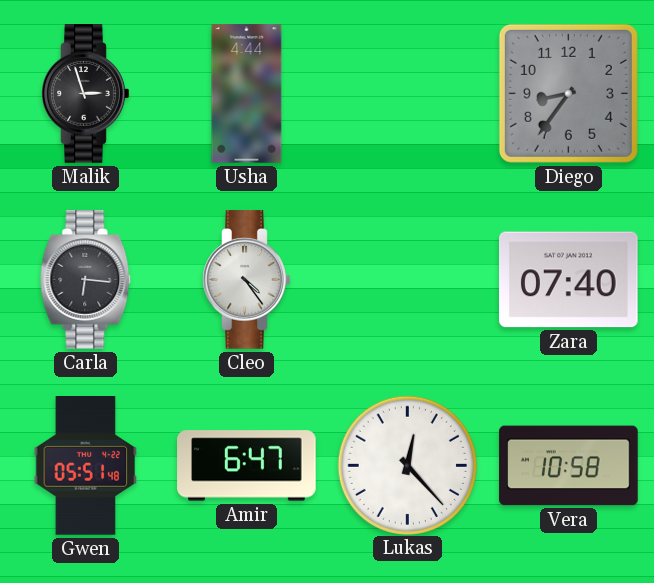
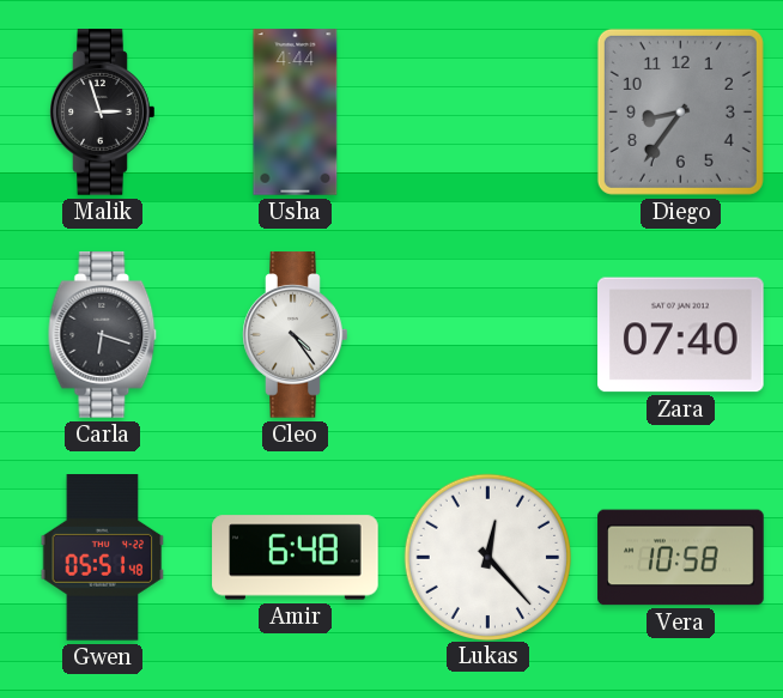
Carla: 6:16 -> 6:18
Amir: 6:47 -> 6:48
